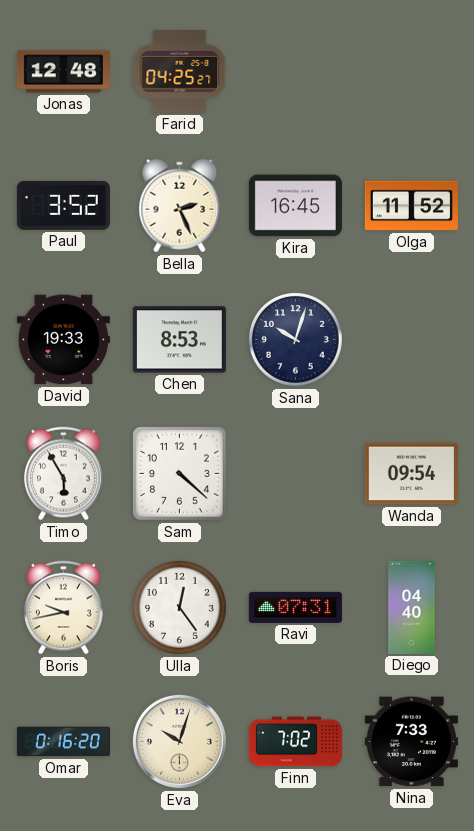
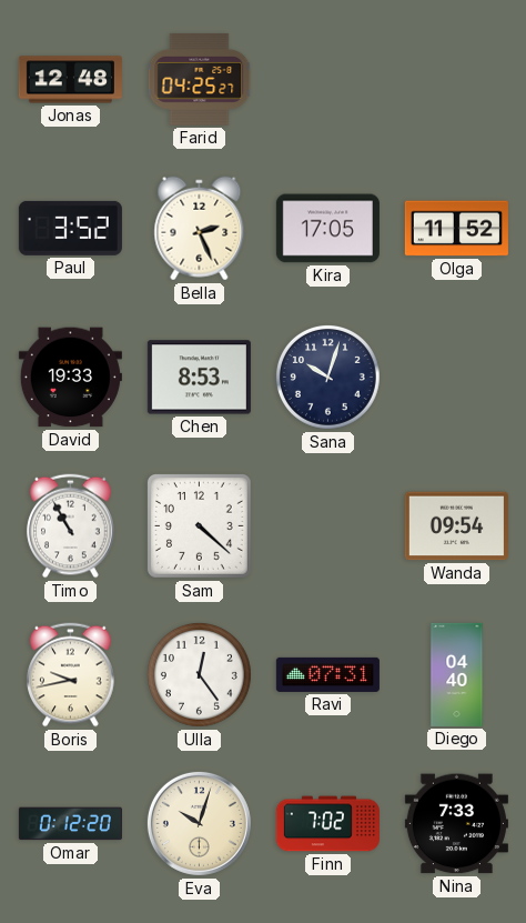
Kira: 16:45 -> 17:05
Timo: 5:55 -> 10:55
Omar: 0:16 -> 0:12
